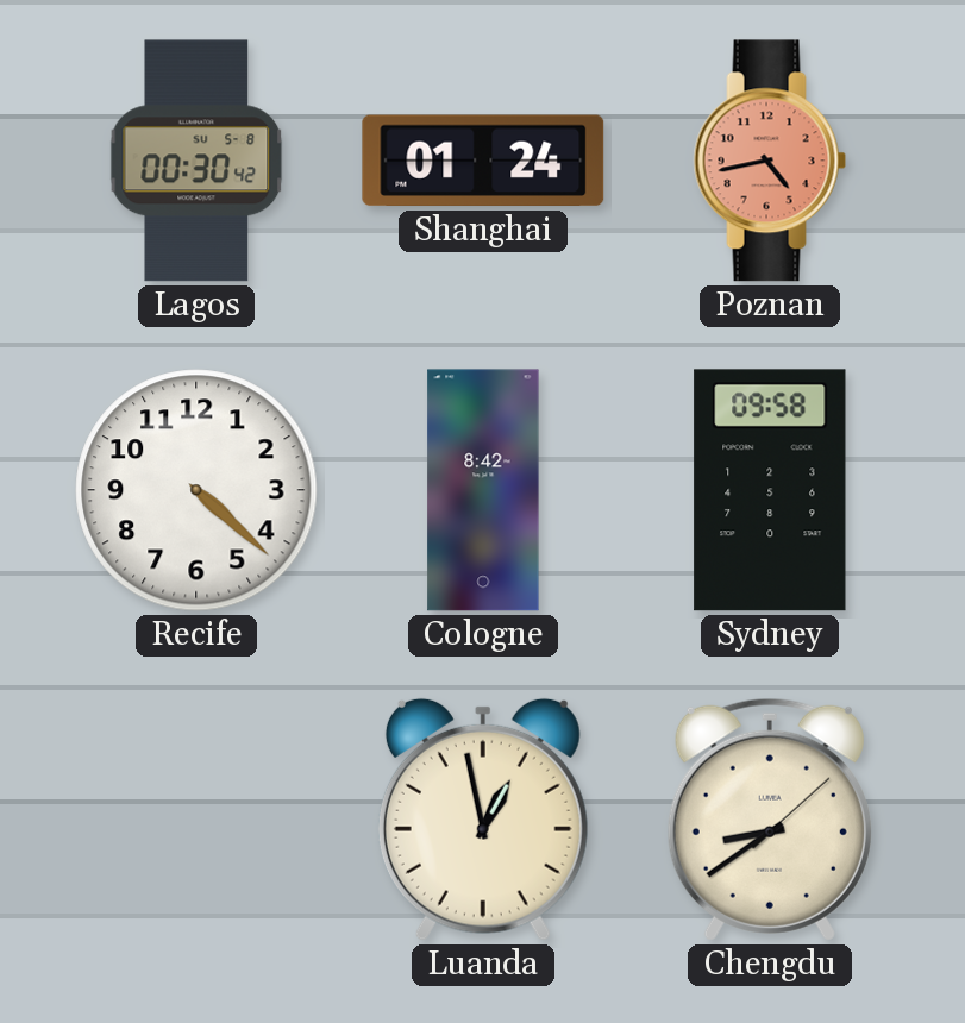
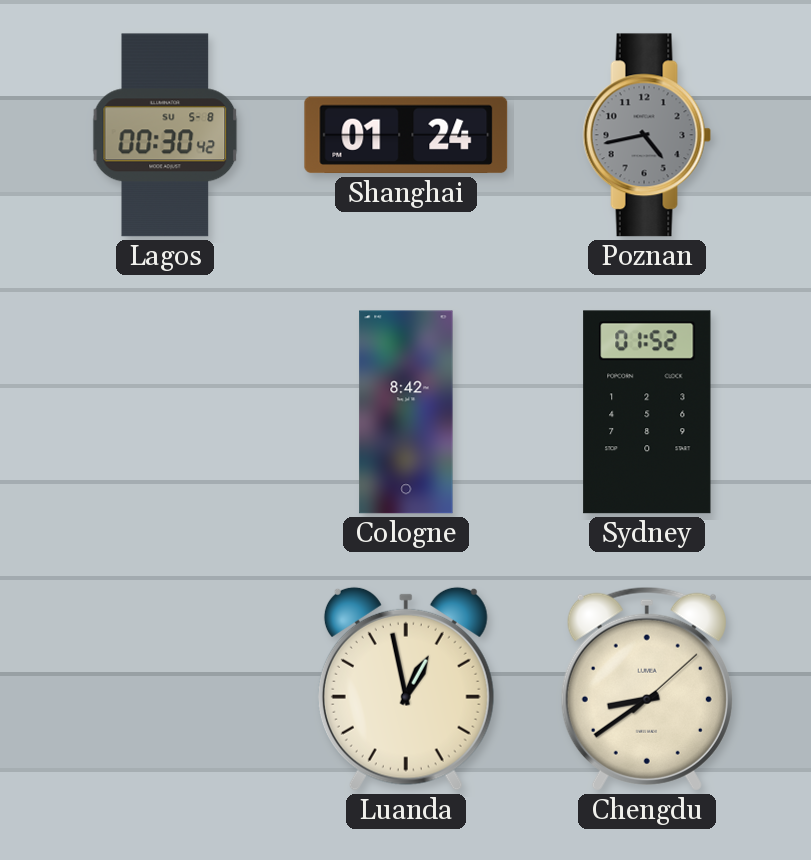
Poznan dial: salmon -> grey
Recife: 4:22 -> none
Sydney: 09:58 -> 01:52
